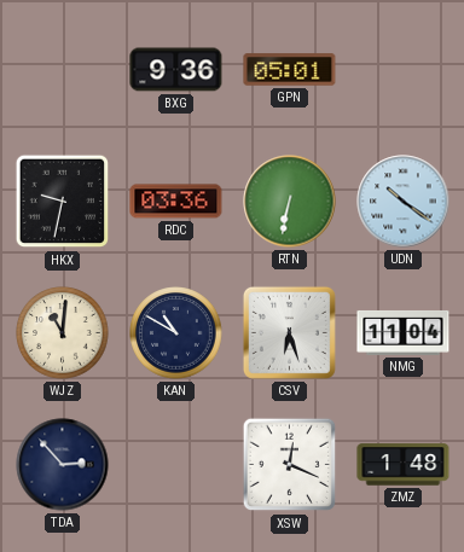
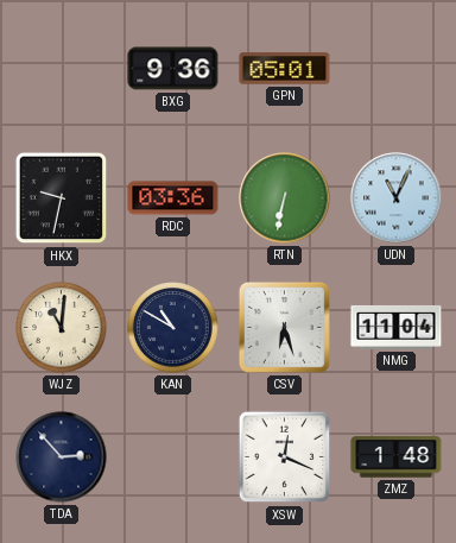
UDN: 10:21 -> 11:04
